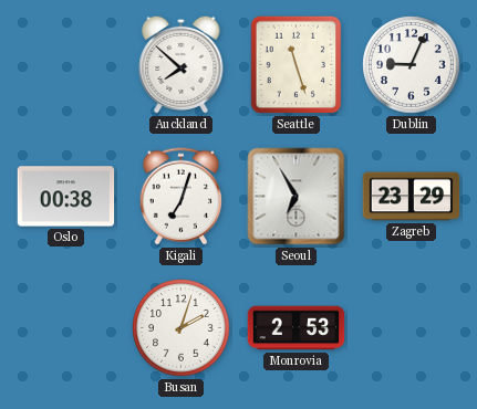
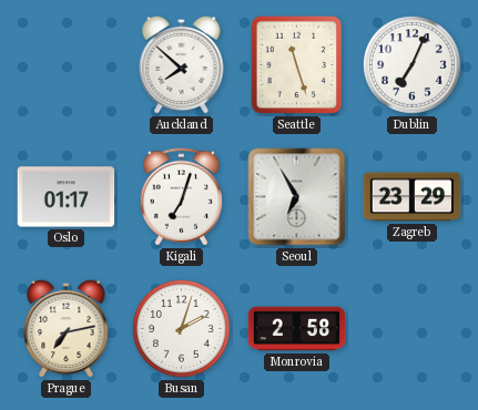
Dublin: 9:04 -> 7:04
Oslo: 00:38 -> 01:17
Prague: none -> 7:13
Monrovia: 2:53 -> 2:58
